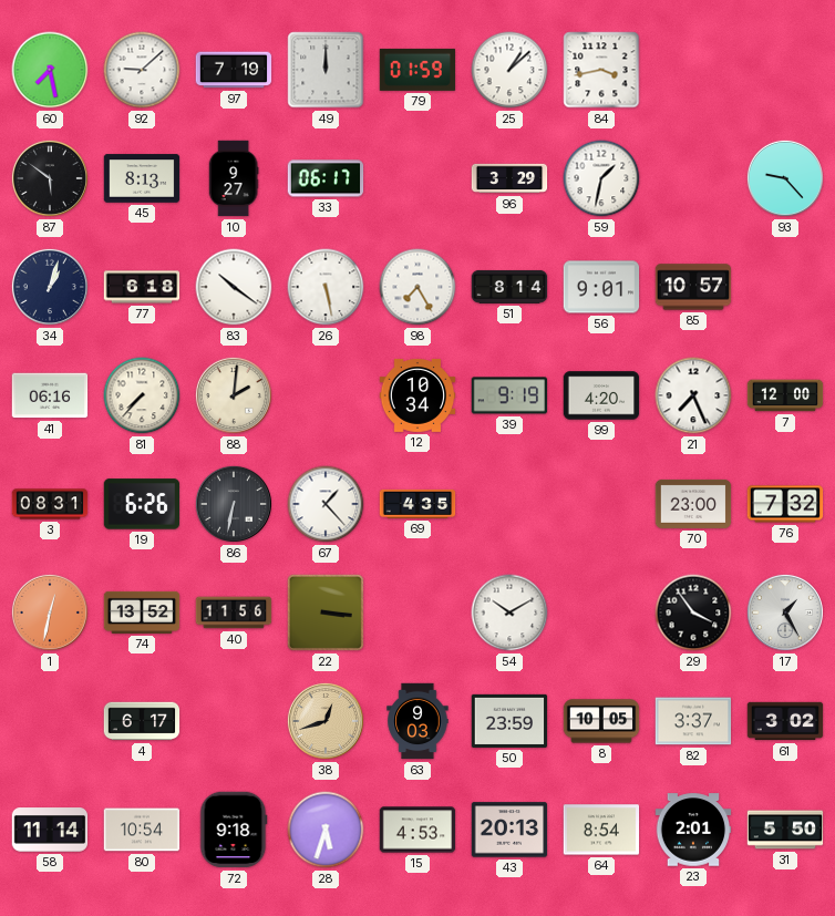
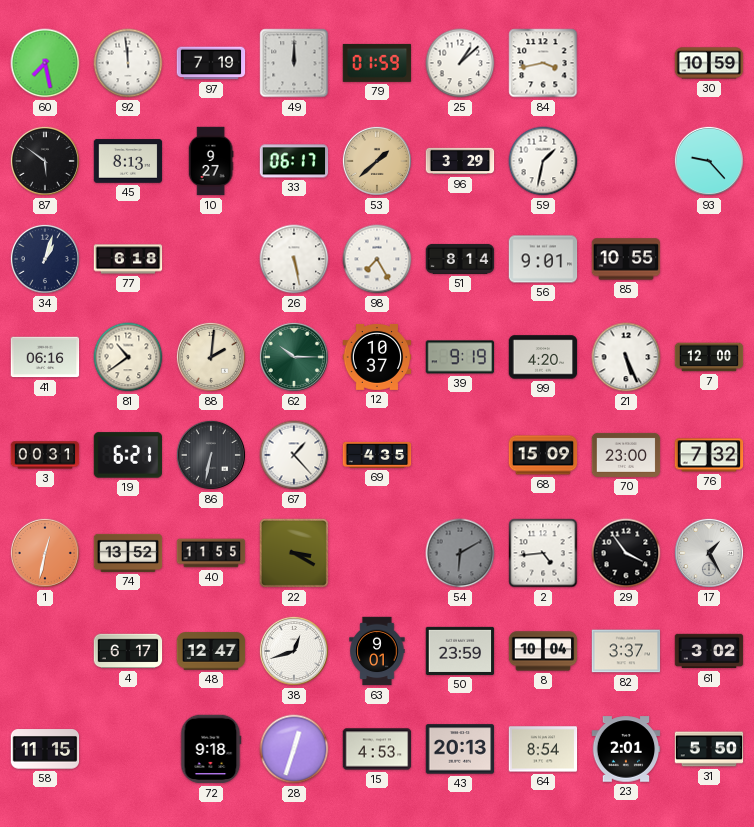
92: 9:08 -> 11:59
30: none -> 10:59
53: none -> 1:38
83: 10:21 -> none
85: 10:57 -> 10:55
81: 7:37 -> 10:39
62: none -> 10:15
12: 10:34 -> 10:37
21: 7:26 -> 5:26
3: 08:31 -> 00:31
19: 6:26 -> 6:21
68: none -> 15:09
40: 11:56 -> 11:55
22: 3:16 -> 3:20
54: 10:10 -> 6:10
54 dial: white -> grey
2: none -> 4:44
48: none -> 12:47
38 dial: champagne -> white
63: 9:03 -> 9:01
8: 10:05 -> 10:04
58: 11:14 -> 11:15
80: 10:54 -> none
28: 5:33 -> 12:33
